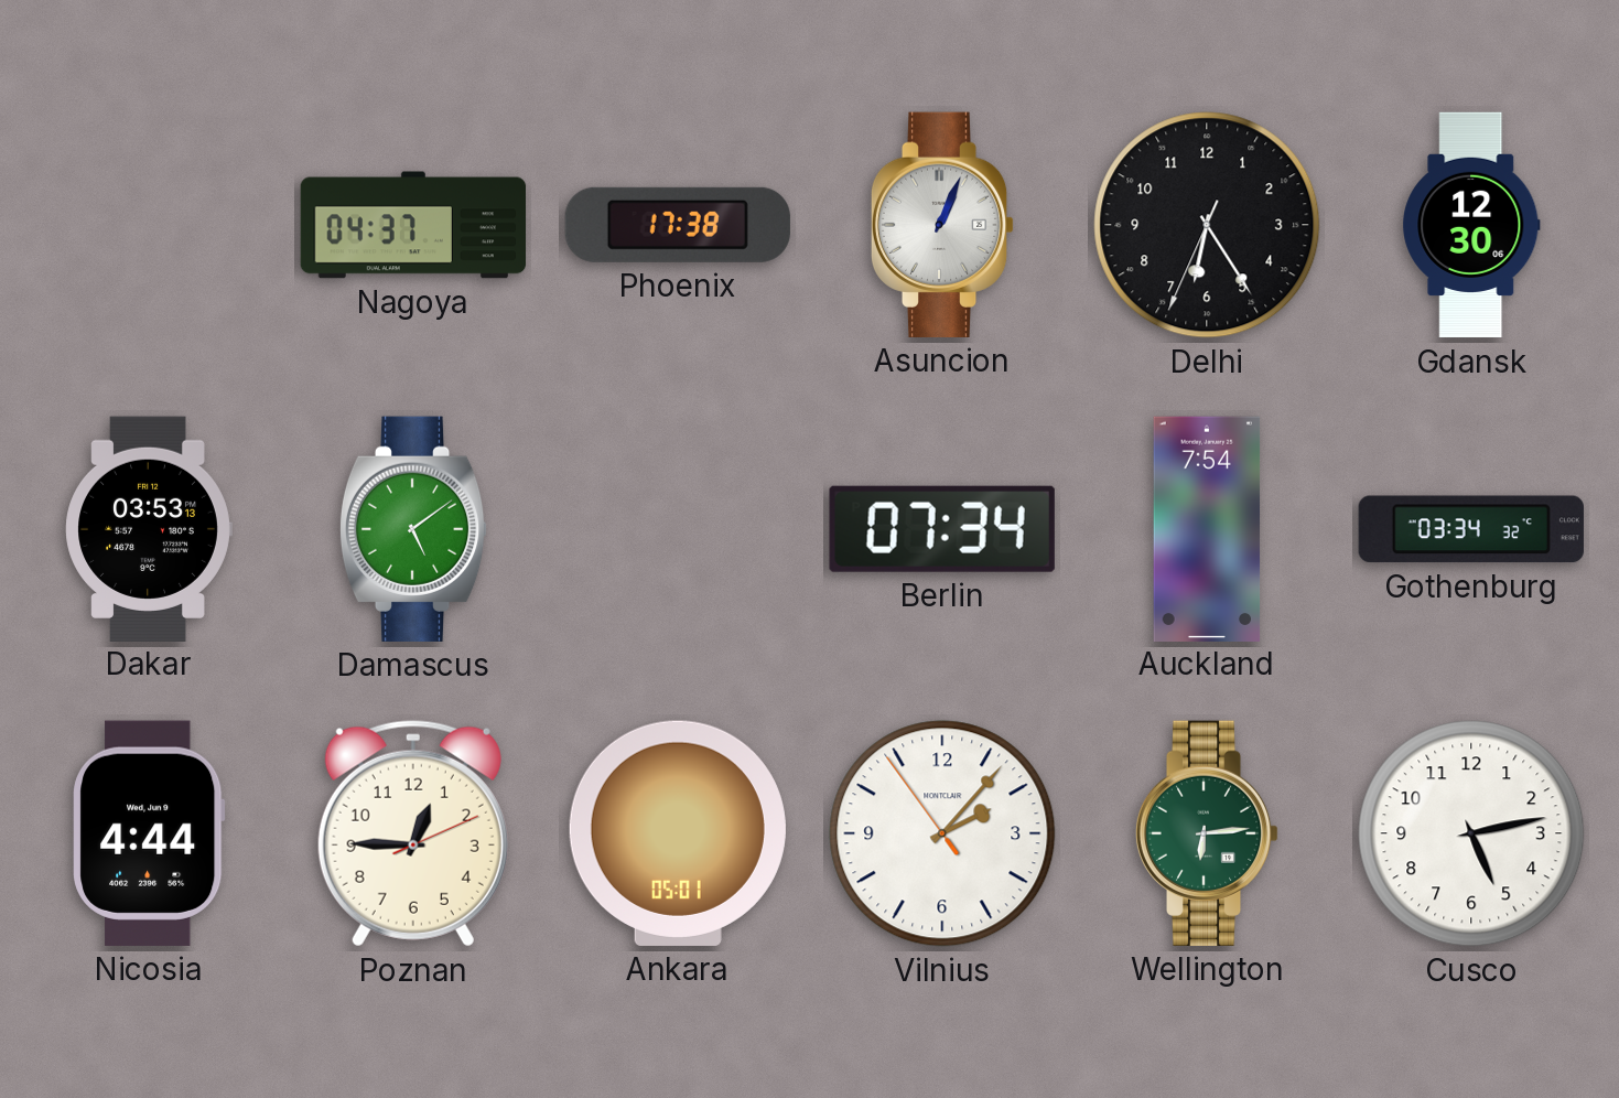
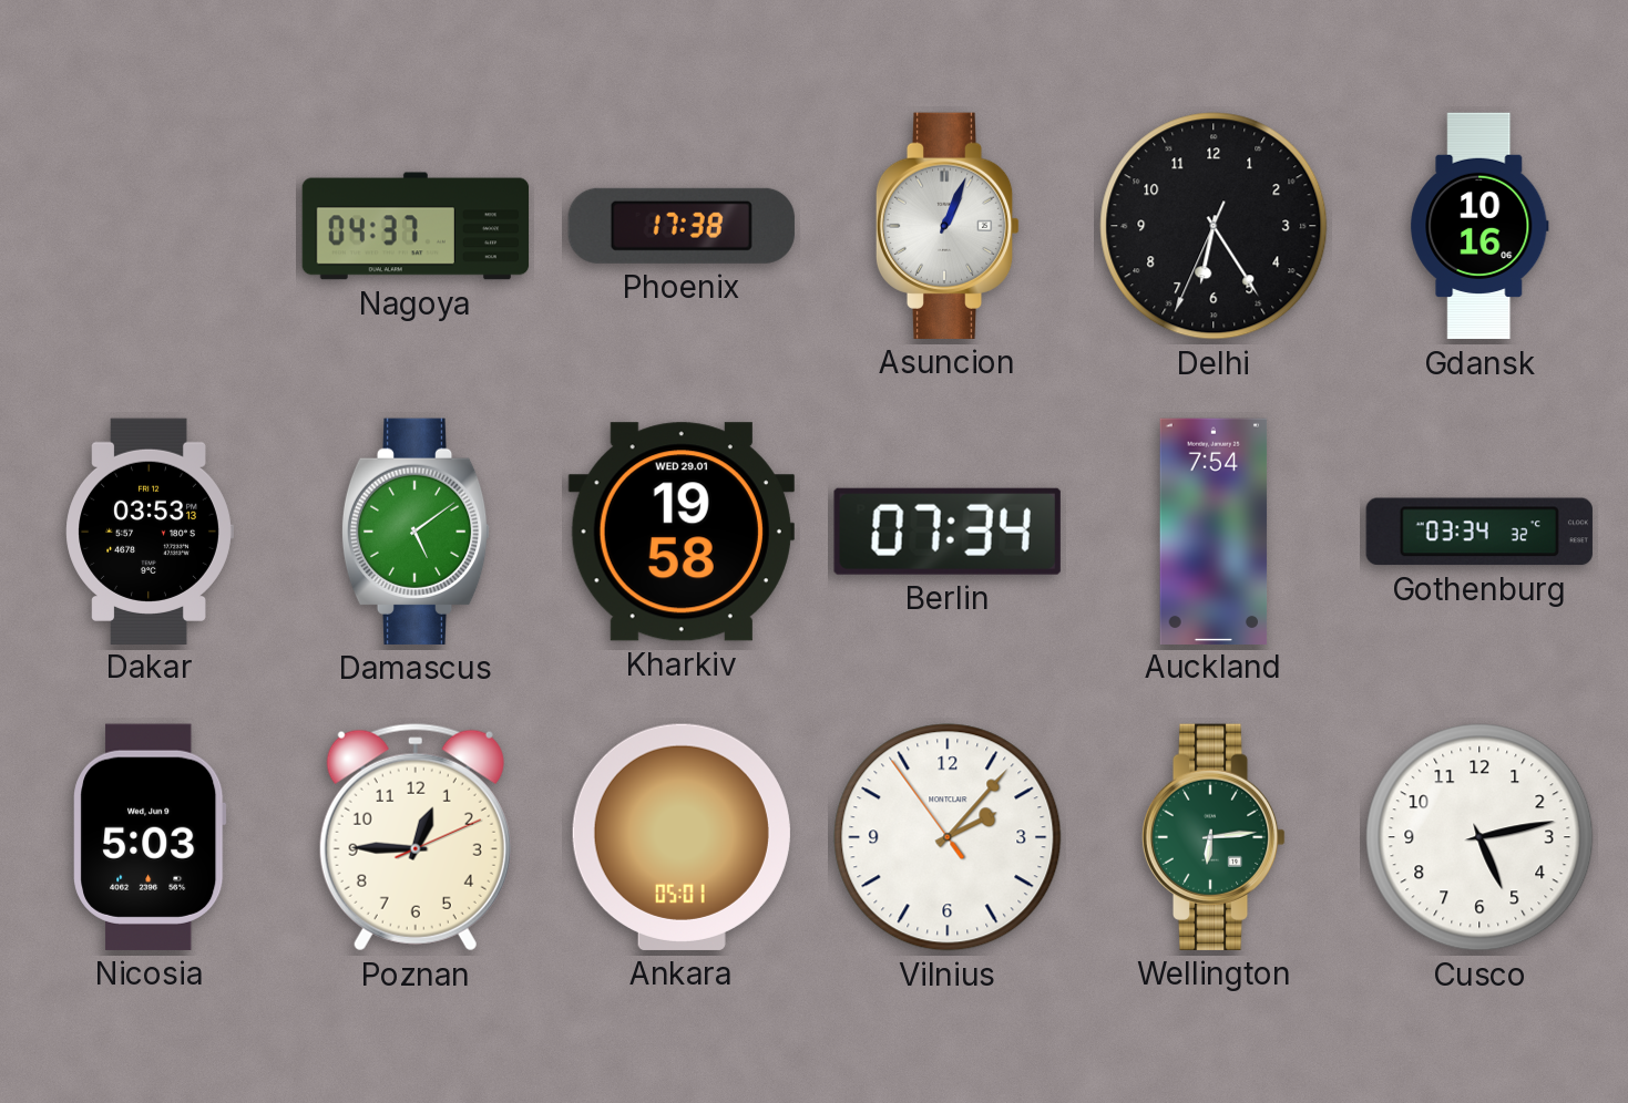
Gdansk: 12:30 -> 10:16
Kharkiv: none -> 19:58
Nicosia: 4:44 -> 5:03
